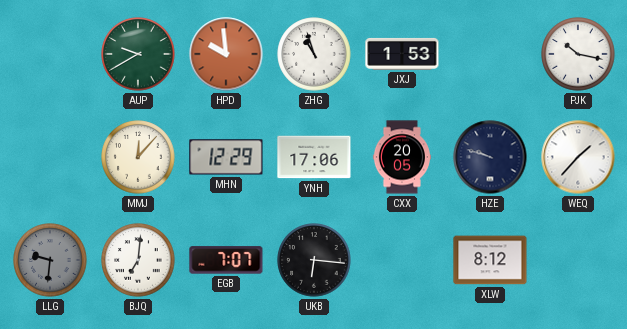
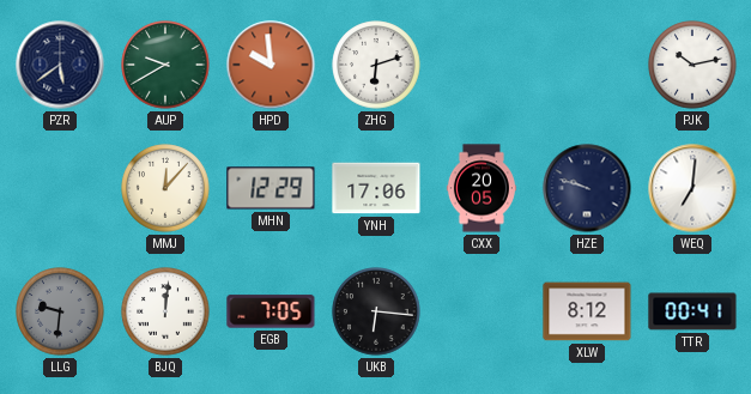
PZR: none -> 5:39
ZHG: 10:57 -> 6:12
JXJ: 1:53 -> none
PJK: 10:17 -> 10:13
WEQ: 1:37 -> 7:01
BJQ: 7:01 -> 12:01
EGB: 7:07 -> 7:05
TTR: none -> 00:41
